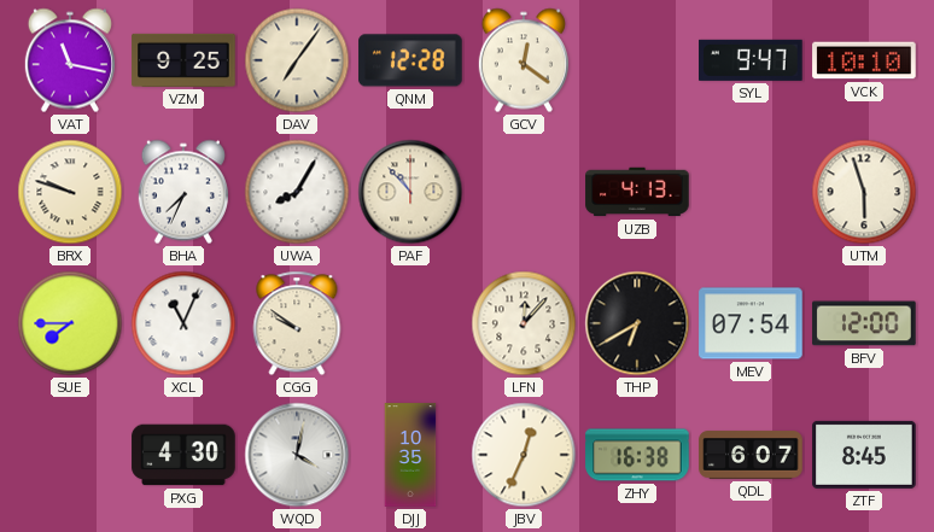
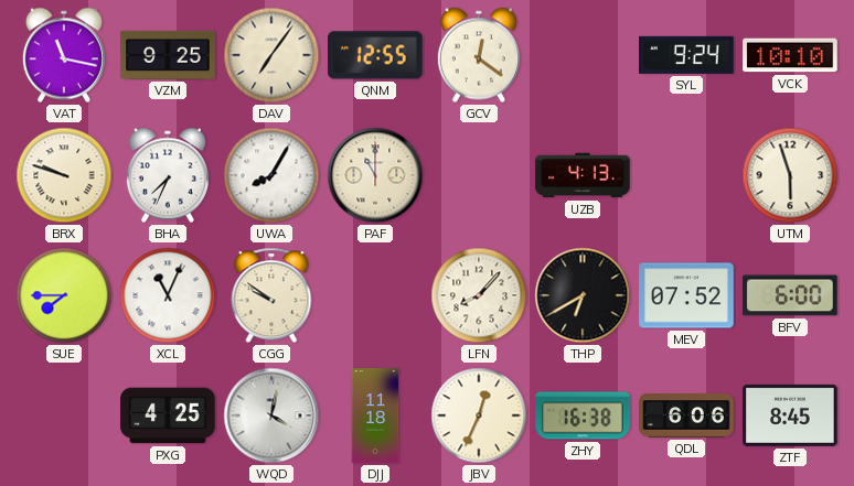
QNM: 12:28 -> 12:55
SYL: 9:47 -> 9:24
PAF: 10:53 -> 11:00
LFN: 12:07 -> 8:07
MEV: 07:54 -> 07:52
BFV: 12:00 -> 6:00
PXG: 4:30 -> 4:25
DJJ: 10:35 -> 11:18
QDL: 6:07 -> 6:06
